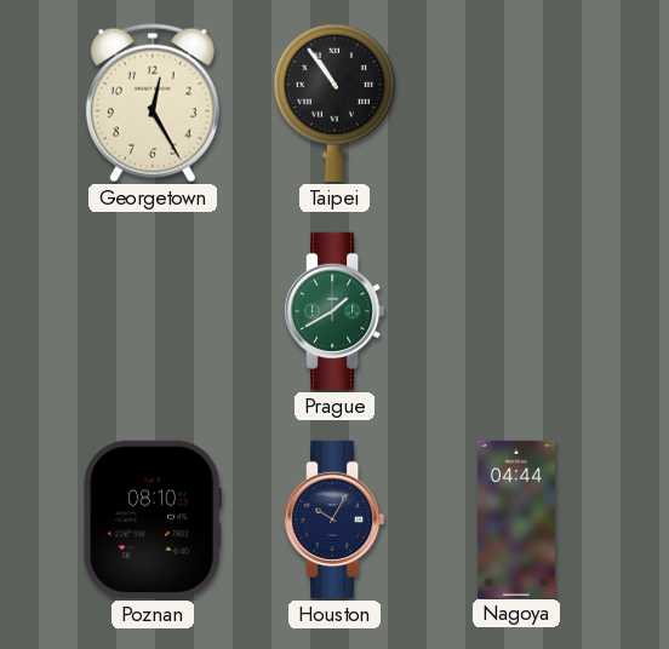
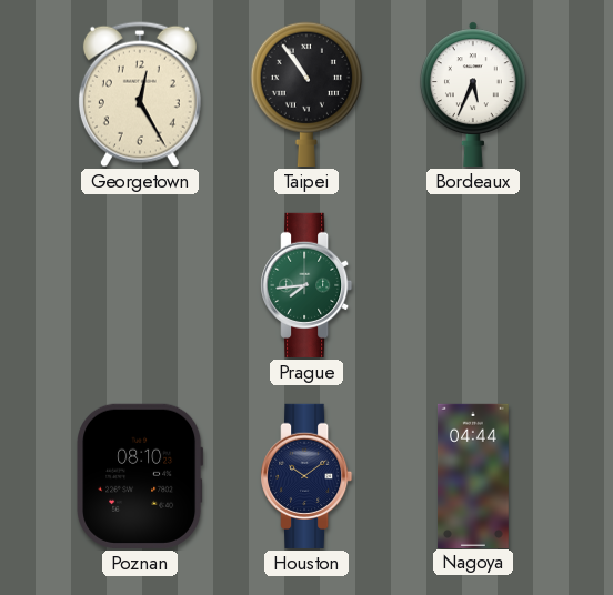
Bordeaux: none -> 5:34
Prague: 1:40 -> 7:44
Houston: 10:05 -> 10:09
